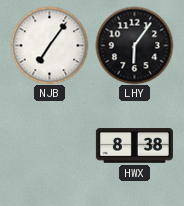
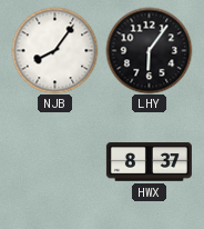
NJB: 7:06 -> 8:06
HWX: 8:38 -> 8:37
